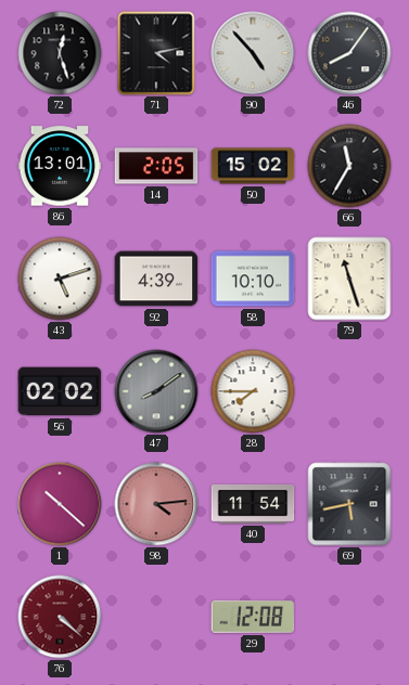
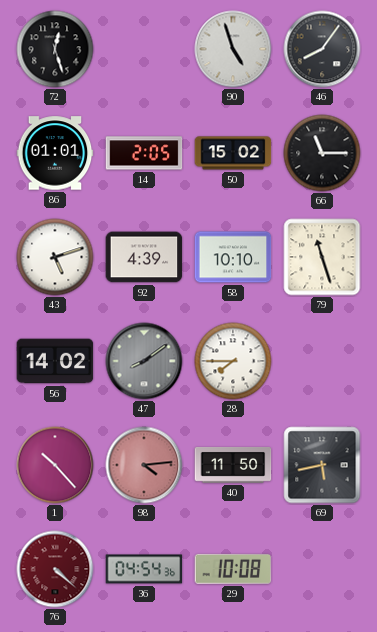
71: 4:13 -> none
90: 4:53 -> 4:57
86: 13:01 -> 01:01
66: 11:35 -> 11:15
56: 02:02 -> 14:02
1: 10:22 -> 10:23
40: 11:54 -> 11:50
36: none -> 04:54
29: 12:08 -> 10:08
